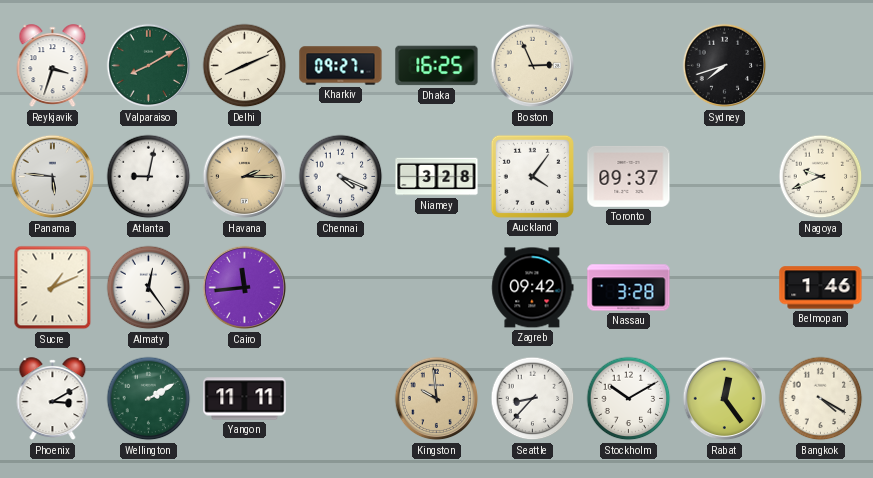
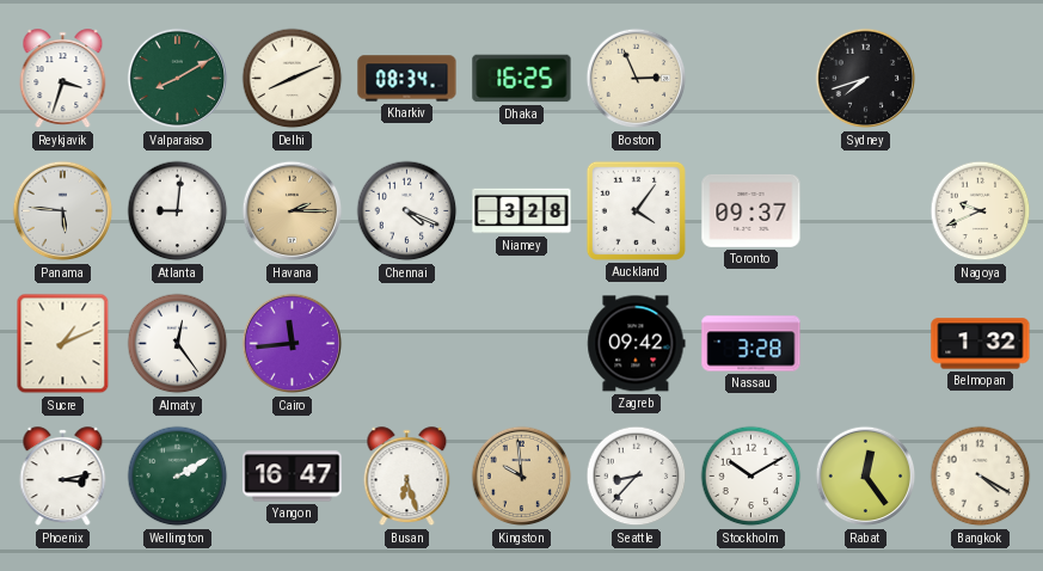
Kharkiv: 09:27 -> 08:34
Atlanta: 9:02 -> 9:01
Belmopan: 1:46 -> 1:32
Phoenix: 3:10 -> 3:13
Yangon: 11:11 -> 16:47
Busan: none -> 6:27
